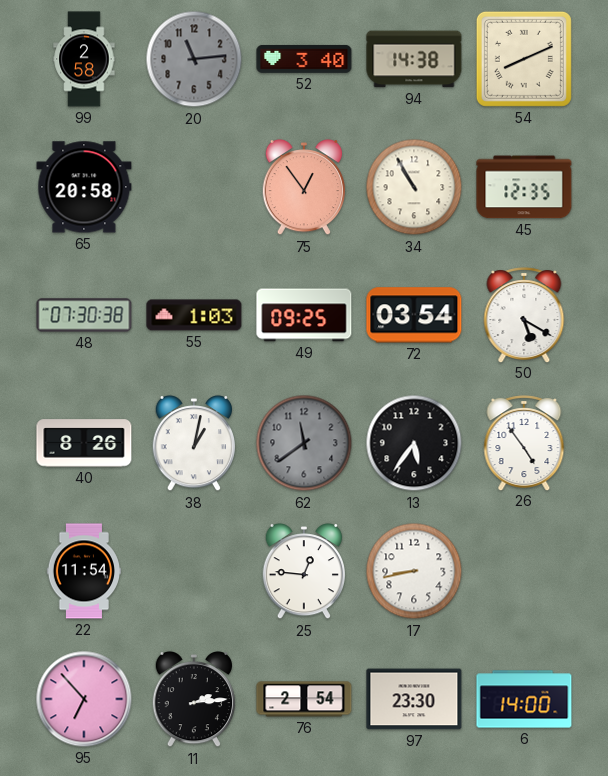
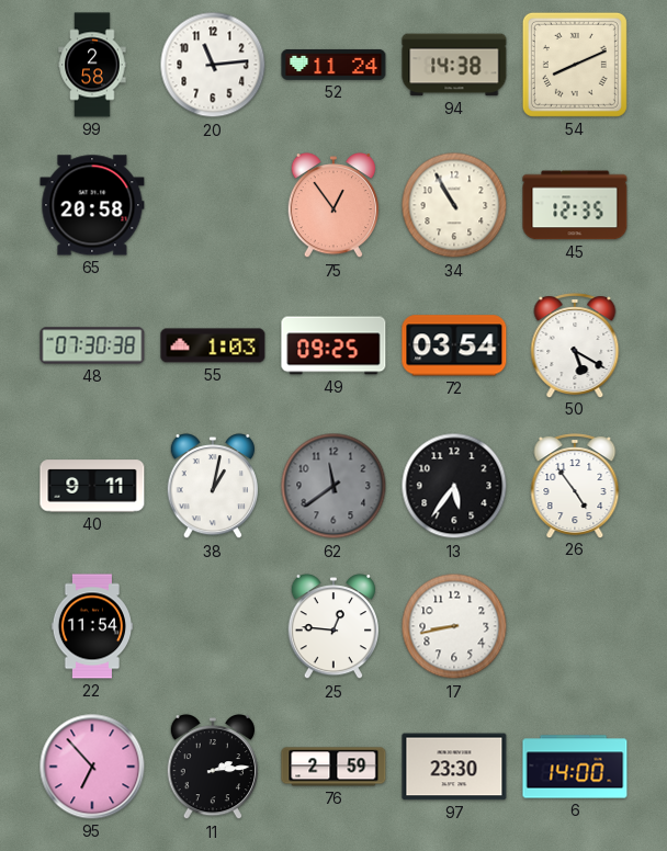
20 dial: grey -> white
52: 3:40 -> 11:24
40: 8:26 -> 9:11
76: 2:54 -> 2:59
